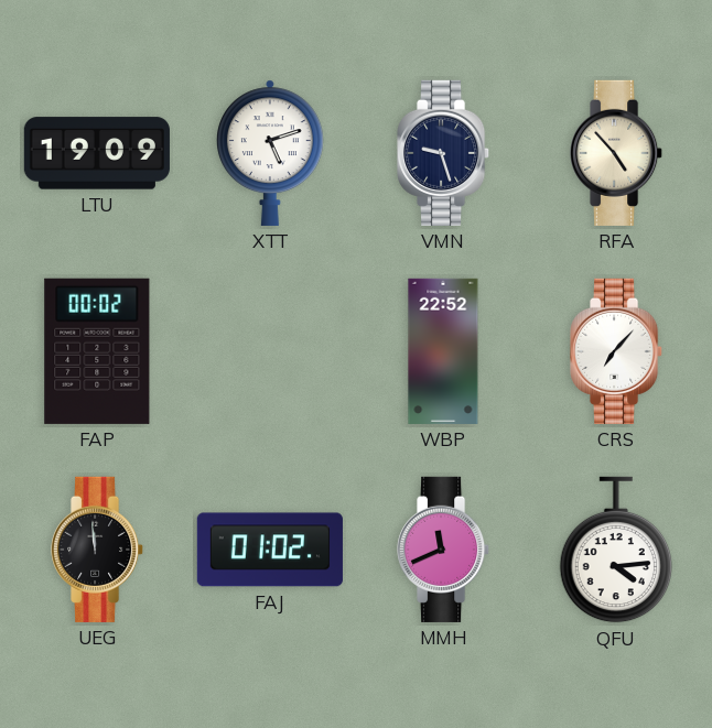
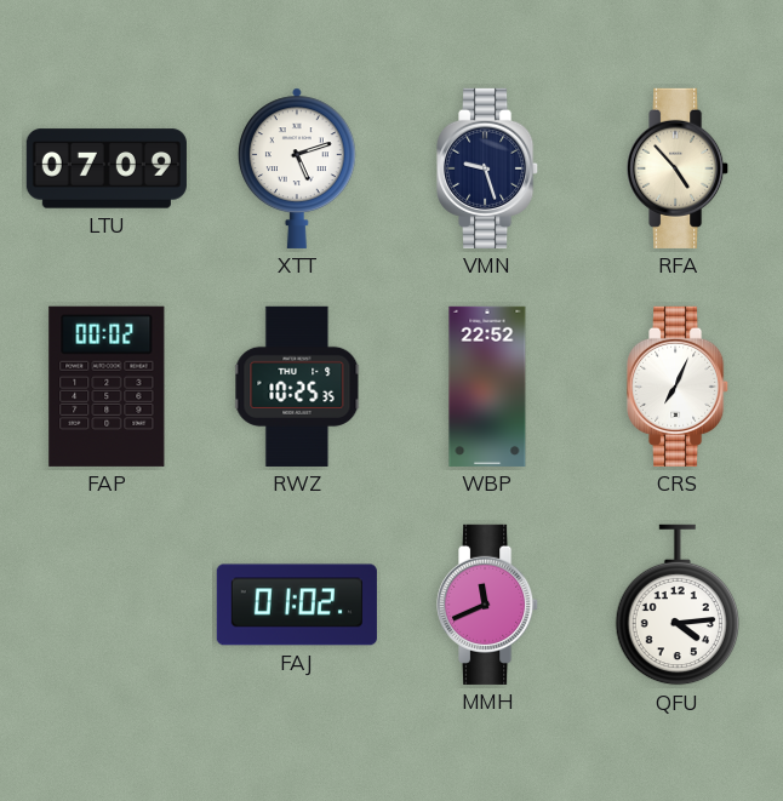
LTU: 19:09 -> 07:09
RWZ: none -> 10:25
CRS: 7:07 -> 7:04
UEG: 11:59 -> none
